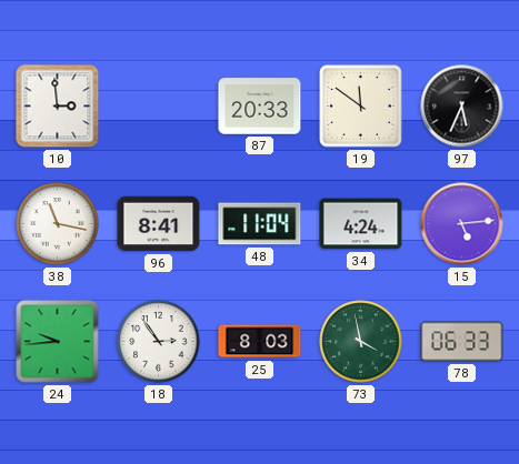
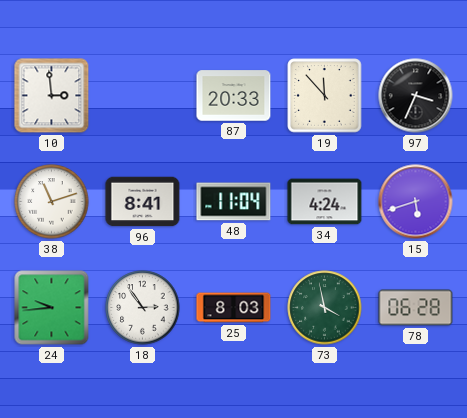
19: 11:51 -> 11:53
97: 5:34 -> 3:34
38: 11:17 -> 11:12
15: 5:14 -> 5:42
78: 06:33 -> 06:28
